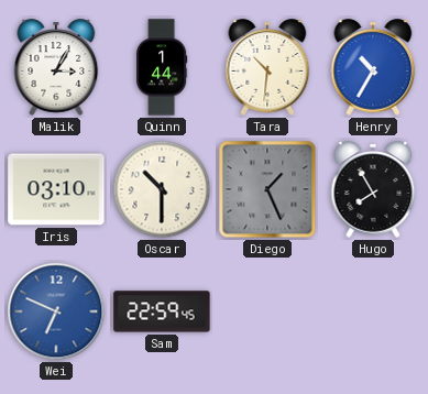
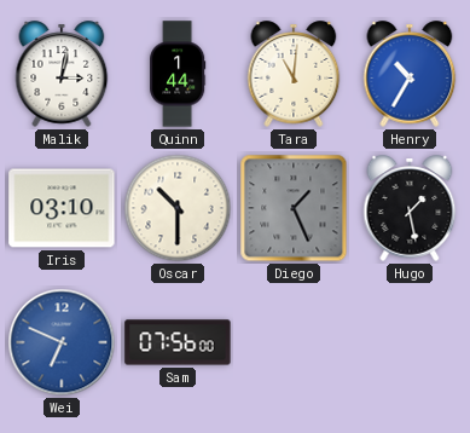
Malik: 3:05 -> 3:02
Tara: 10:31 -> 11:01
Hugo: 7:55 -> 1:28
Sam: 22:59 -> 07:56
